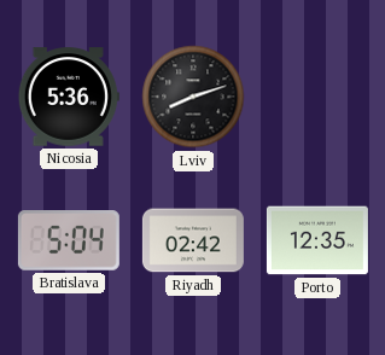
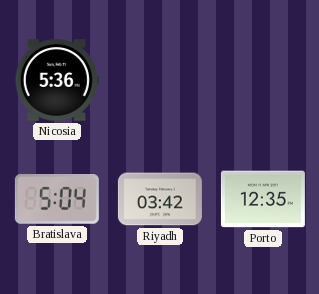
Lviv: 8:12 -> none
Riyadh: 02:42 -> 03:42
